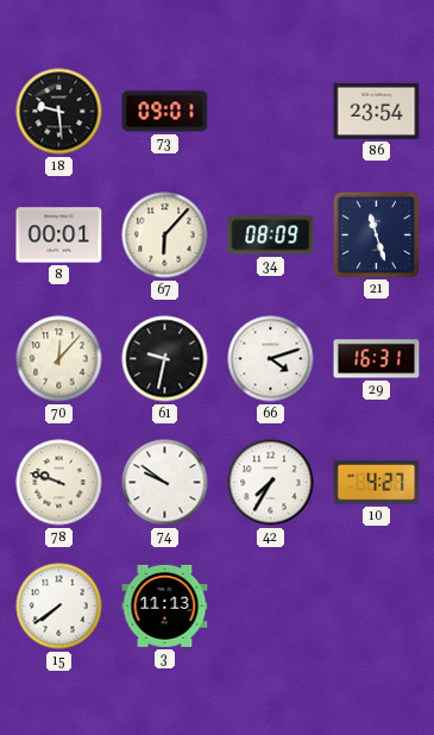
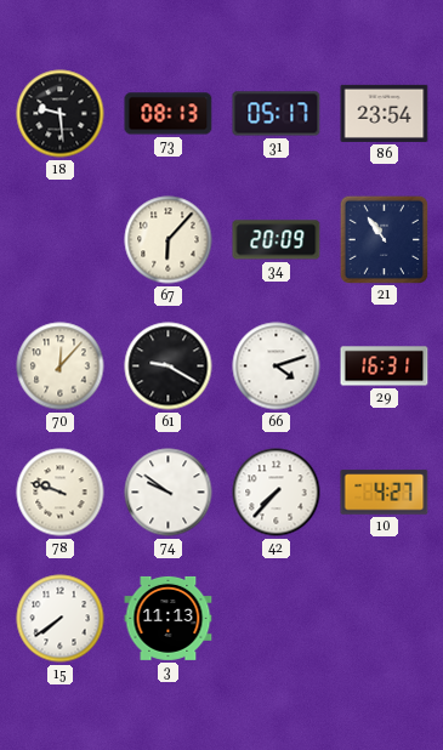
73: 09:01 -> 08:13
31: none -> 05:17
8: 00:01 -> none
34: 08:09 -> 20:09
21: 11:27 -> 10:54
61: 9:32 -> 9:20
42: 7:35 -> 7:37
